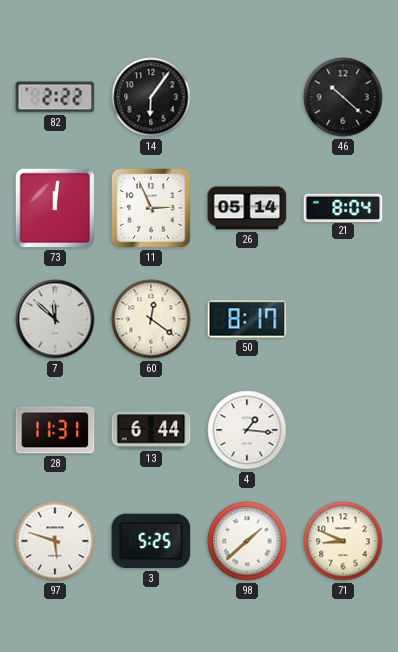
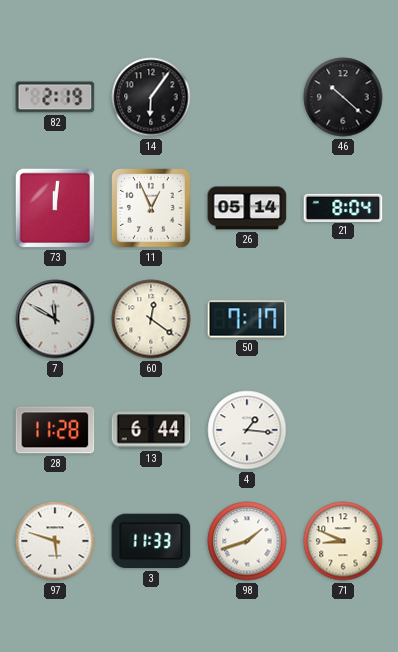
82: 2:22 -> 2:19
11: 2:56 -> 12:56
7: 11:52 -> 11:50
50: 8:17 -> 7:17
28: 11:31 -> 11:28
3: 5:25 -> 11:33
98: 1:38 -> 1:42
